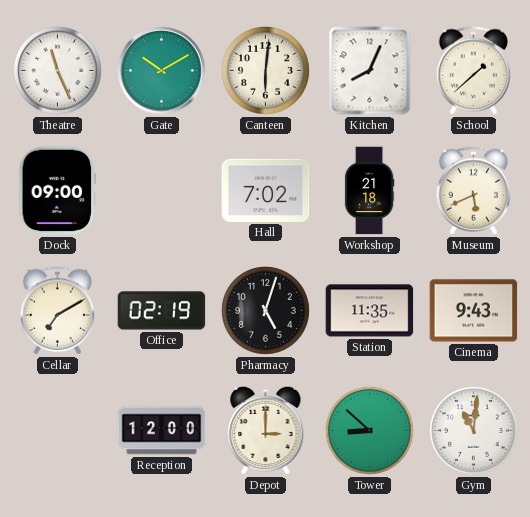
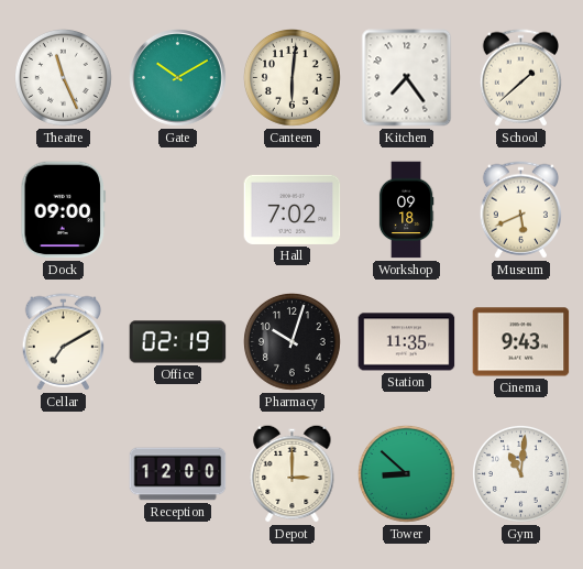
Kitchen: 8:04 -> 7:24
Workshop: 21:18 -> 09:18
Pharmacy: 5:03 -> 10:03
